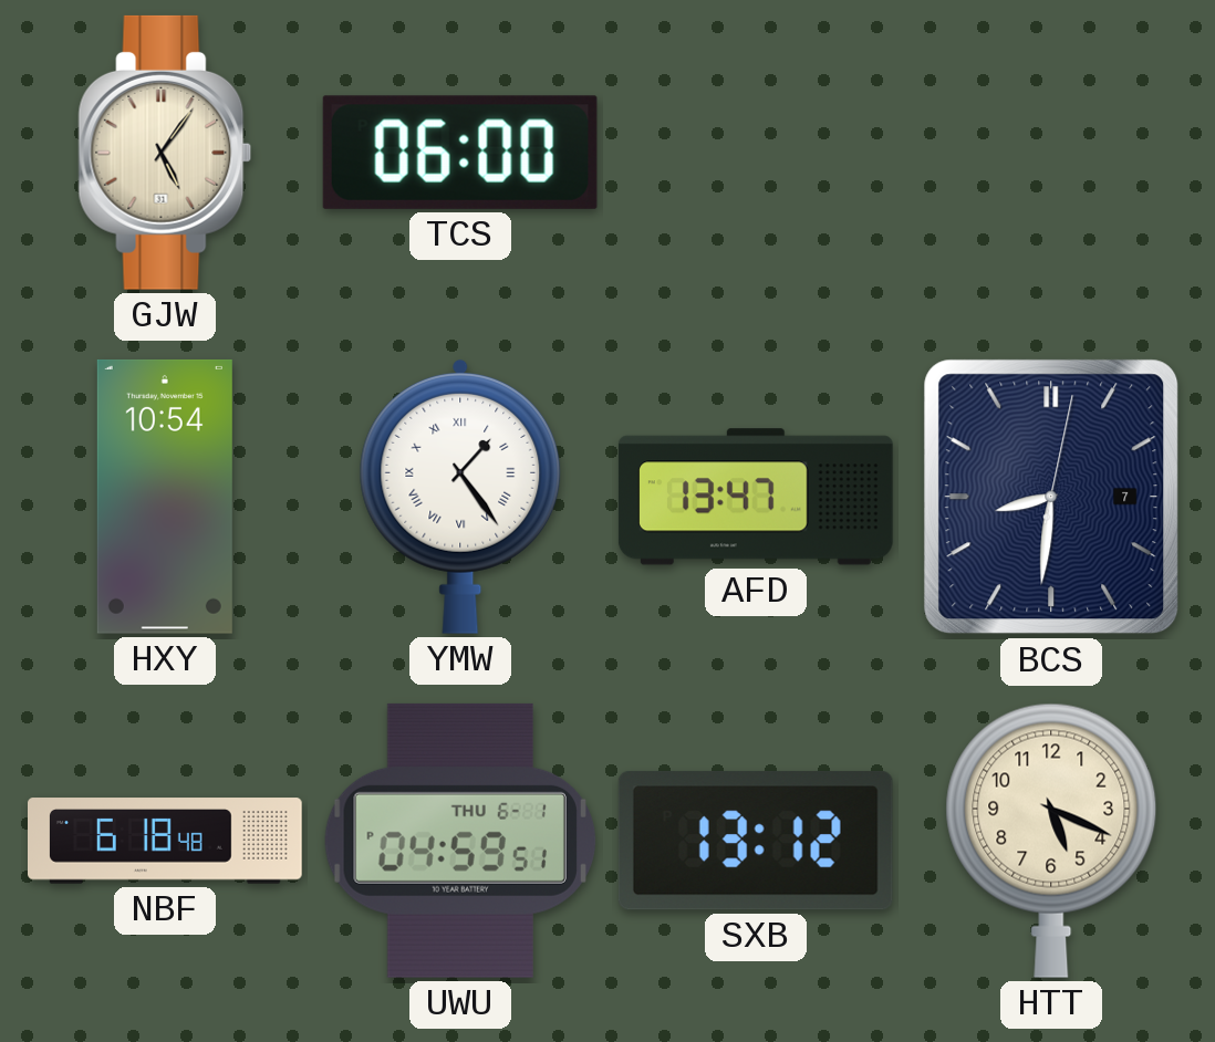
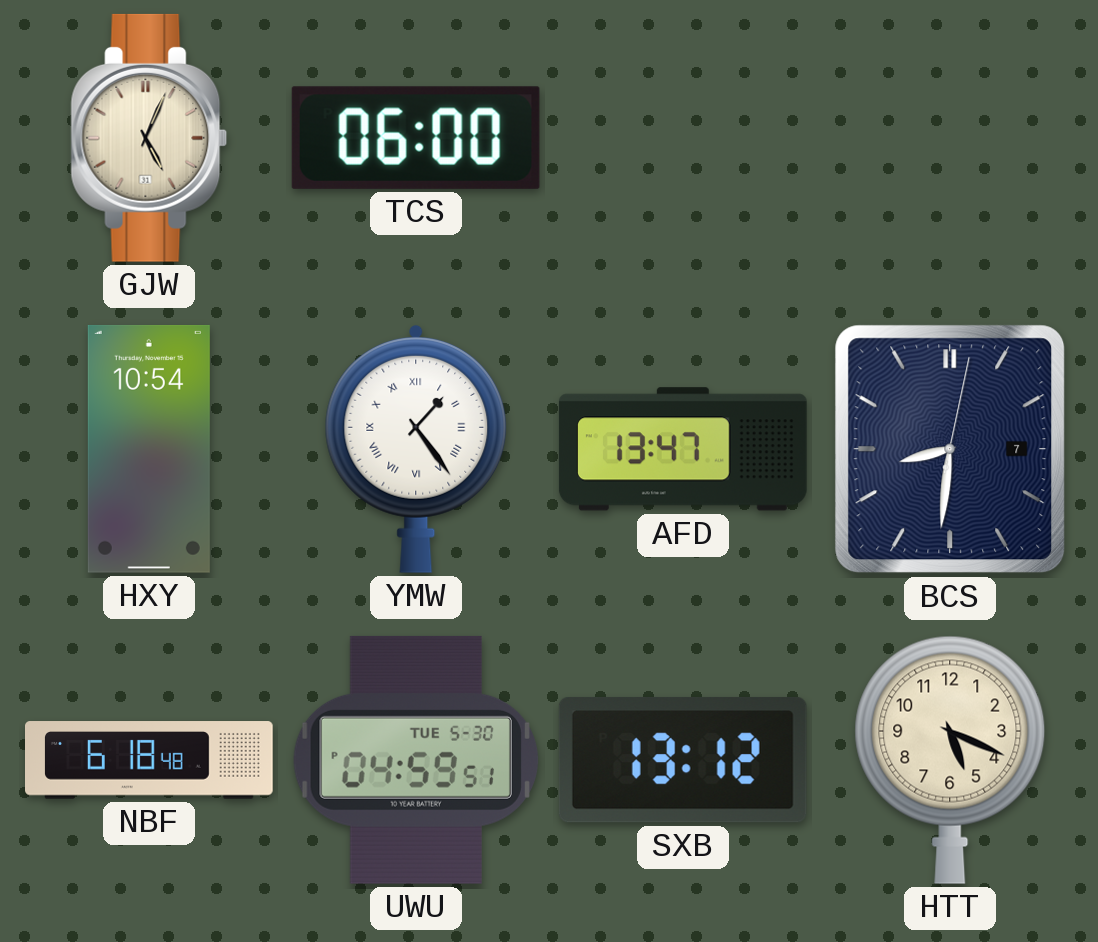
GJW: 5:06 -> 5:04
UWU date: THU 6-1 -> TUE 5-30
